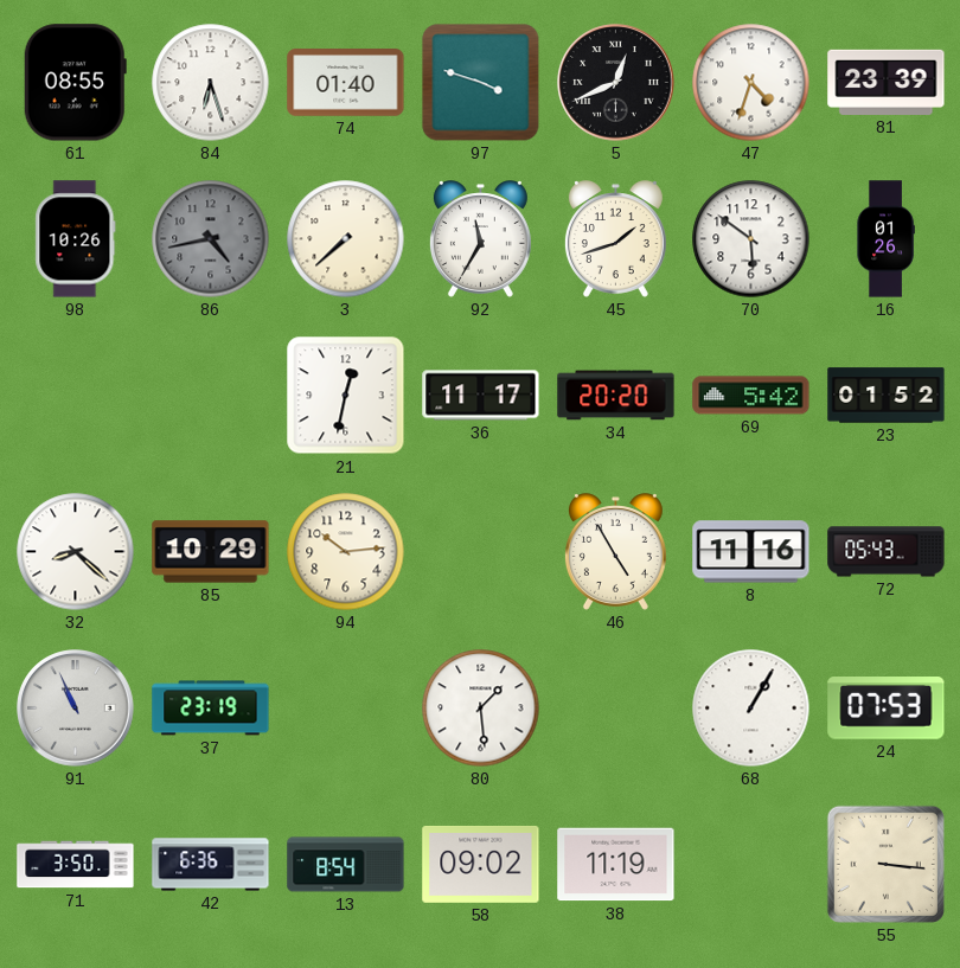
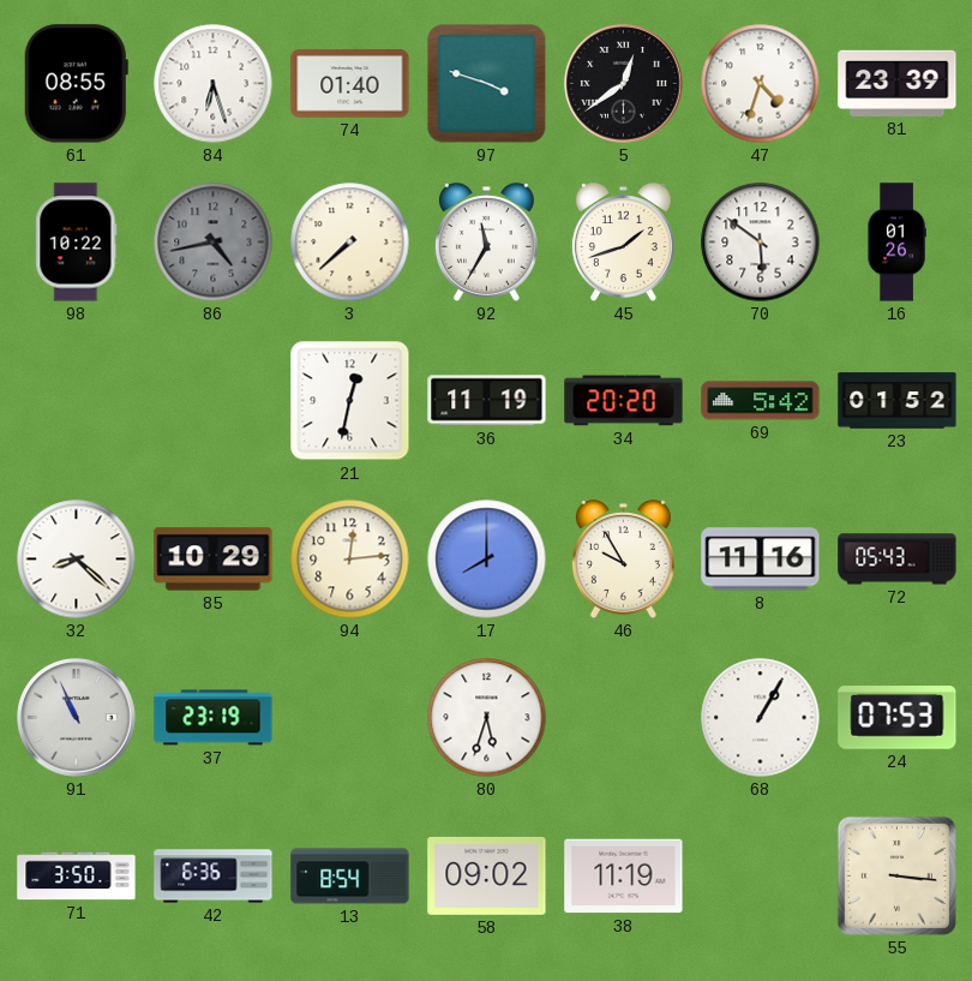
5: 12:41 -> 12:39
98: 10:26 -> 10:22
36: 11:17 -> 11:19
94: 10:14 -> 12:14
17: none -> 8:00
46: 4:55 -> 9:55
80: 1:29 -> 5:33
